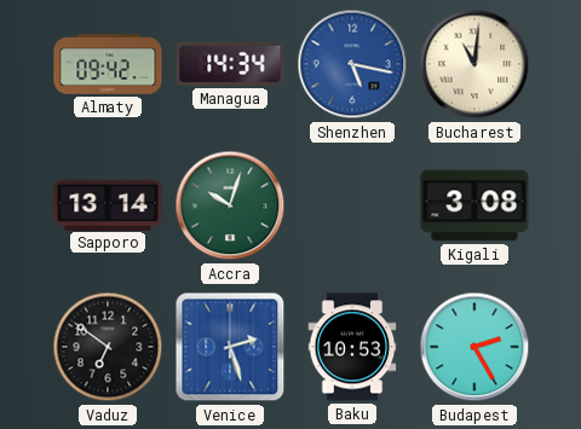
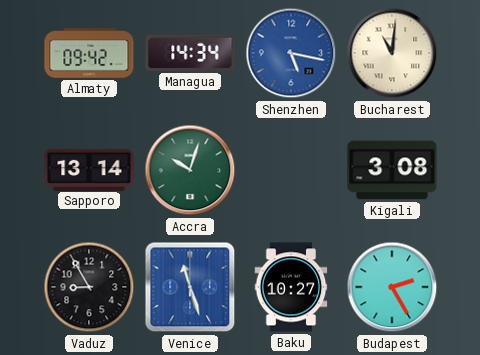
Vaduz: 6:51 -> 8:55
Venice: 2:27 -> 11:27
Baku: 10:53 -> 10:27
